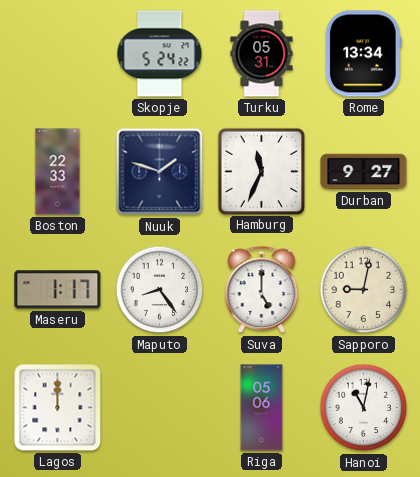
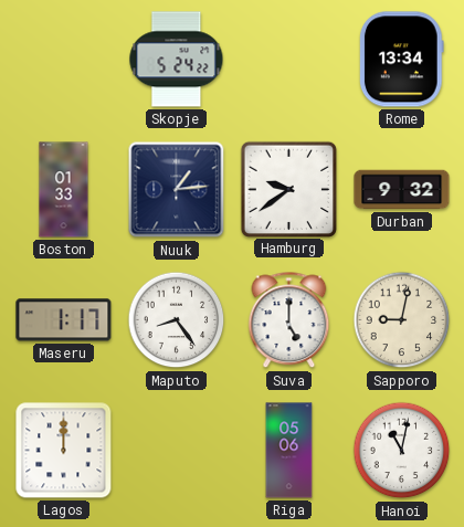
Turku: 05:31 -> none
Boston: 22:33 -> 01:33
Nuuk: 1:48 -> 1:14
Hamburg: 11:34 -> 9:39
Durban: 9:27 -> 9:32
